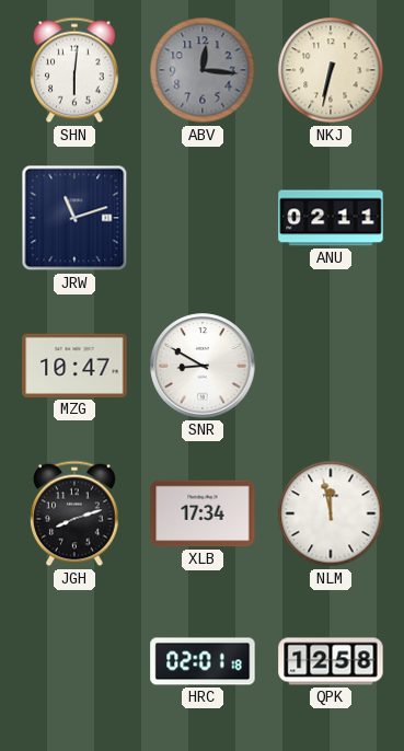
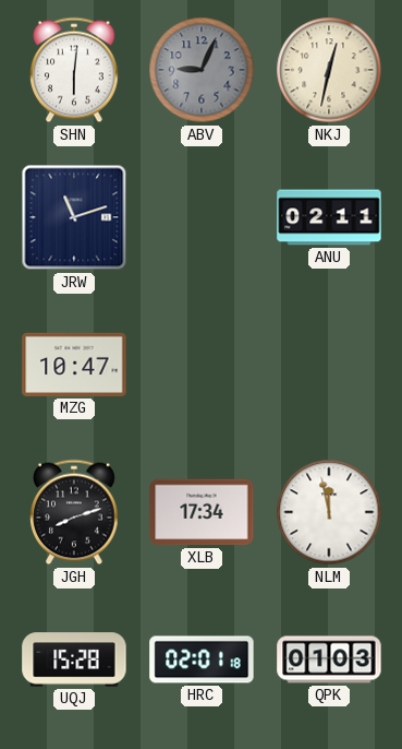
ABV: 12:16 -> 9:04
NKJ: 6:32 -> 12:32
SNR: 8:50 -> none
UQJ: none -> 15:28
QPK: 12:58 -> 01:03
